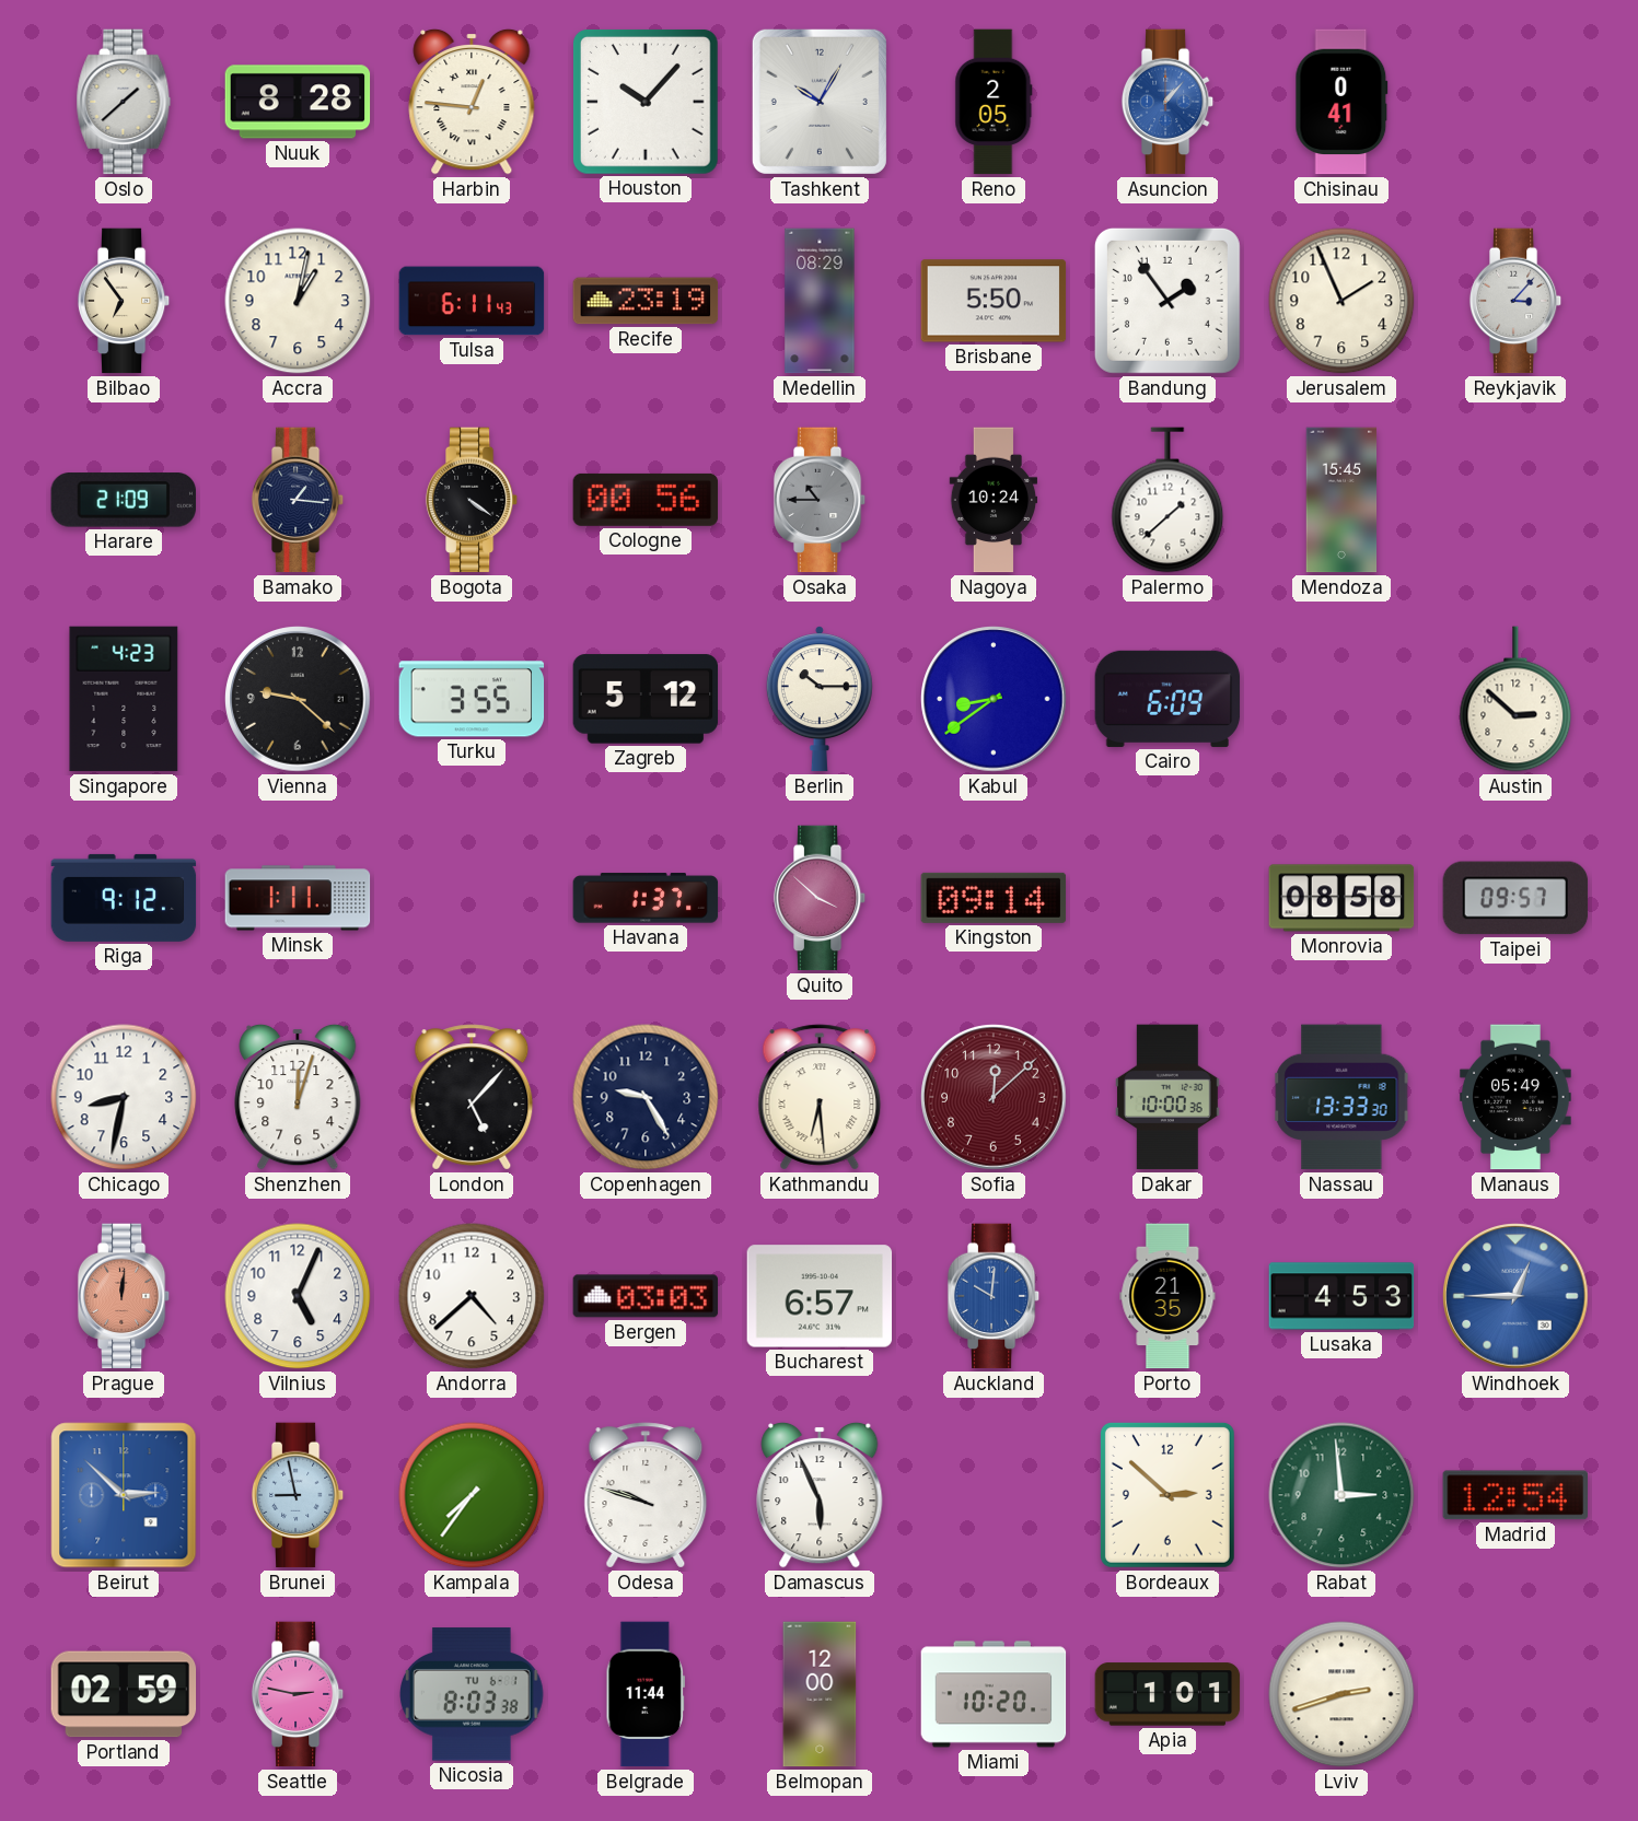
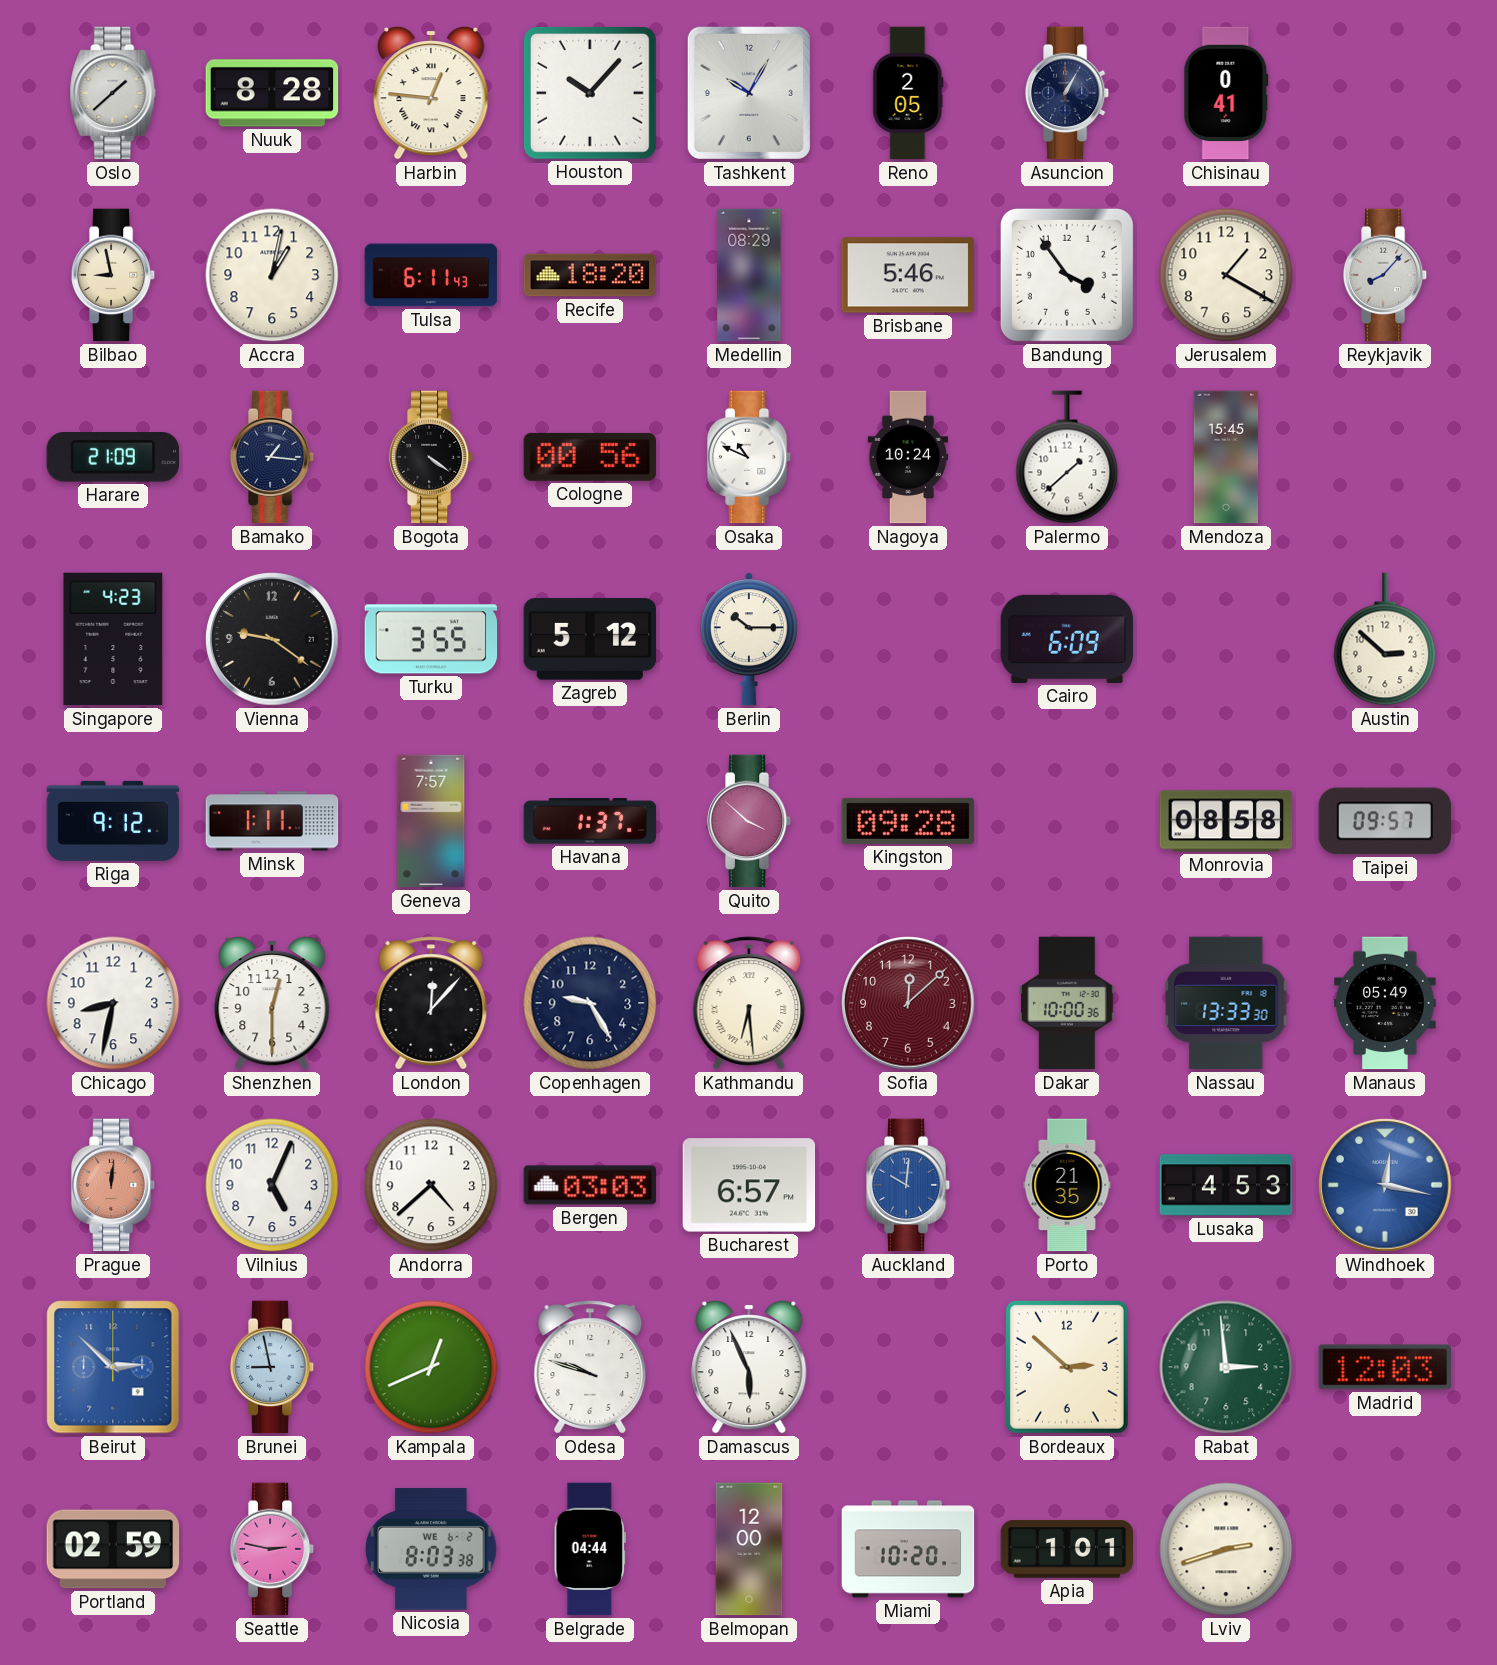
Asuncion: 1:07 -> 1:05
Asuncion dial: blue -> navy
Bilbao: 6:54 -> 8:58
Recife: 23:19 -> 18:20
Brisbane: 5:50 -> 5:46
Bandung: 1:54 -> 3:54
Jerusalem: 1:56 -> 1:20
Reykjavik: 3:07 -> 8:07
Osaka: 10:45 -> 10:49
Osaka dial: grey -> white
Vienna: 9:22 -> 9:21
Kabul: 8:39 -> none
Geneva: none -> 7:57
Kingston: 09:14 -> 09:28
Shenzhen: 12:03 -> 12:30
London: 5:07 -> 12:07
Windhoek: 12:45 -> 12:17
Kampala: 7:36 -> 12:41
Madrid: 12:54 -> 12:03
Nicosia date: TU 6-1 -> WE 6-2
Belgrade: 11:44 -> 04:44
